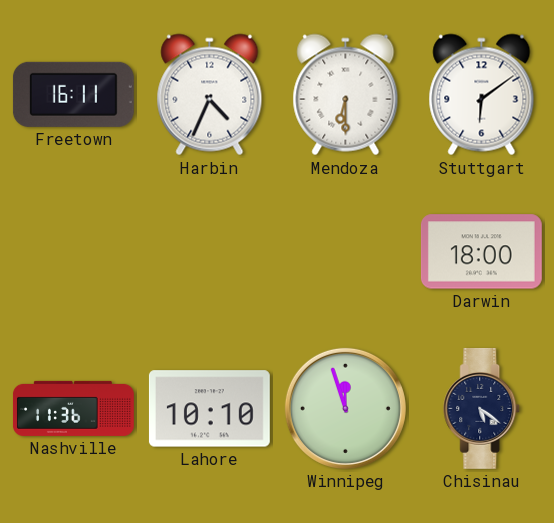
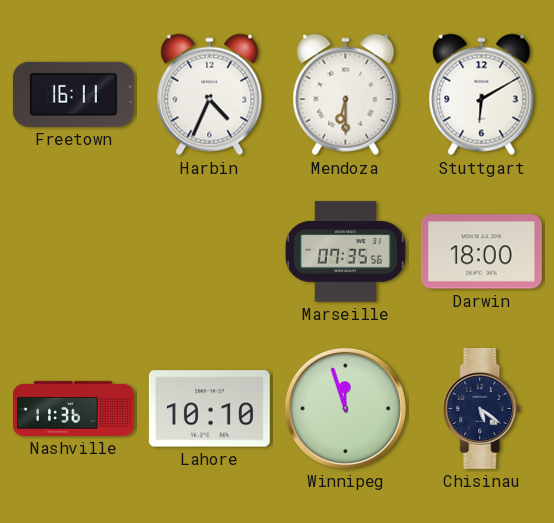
Stuttgart: 6:09 -> 6:10
Marseille: none -> 07:35
